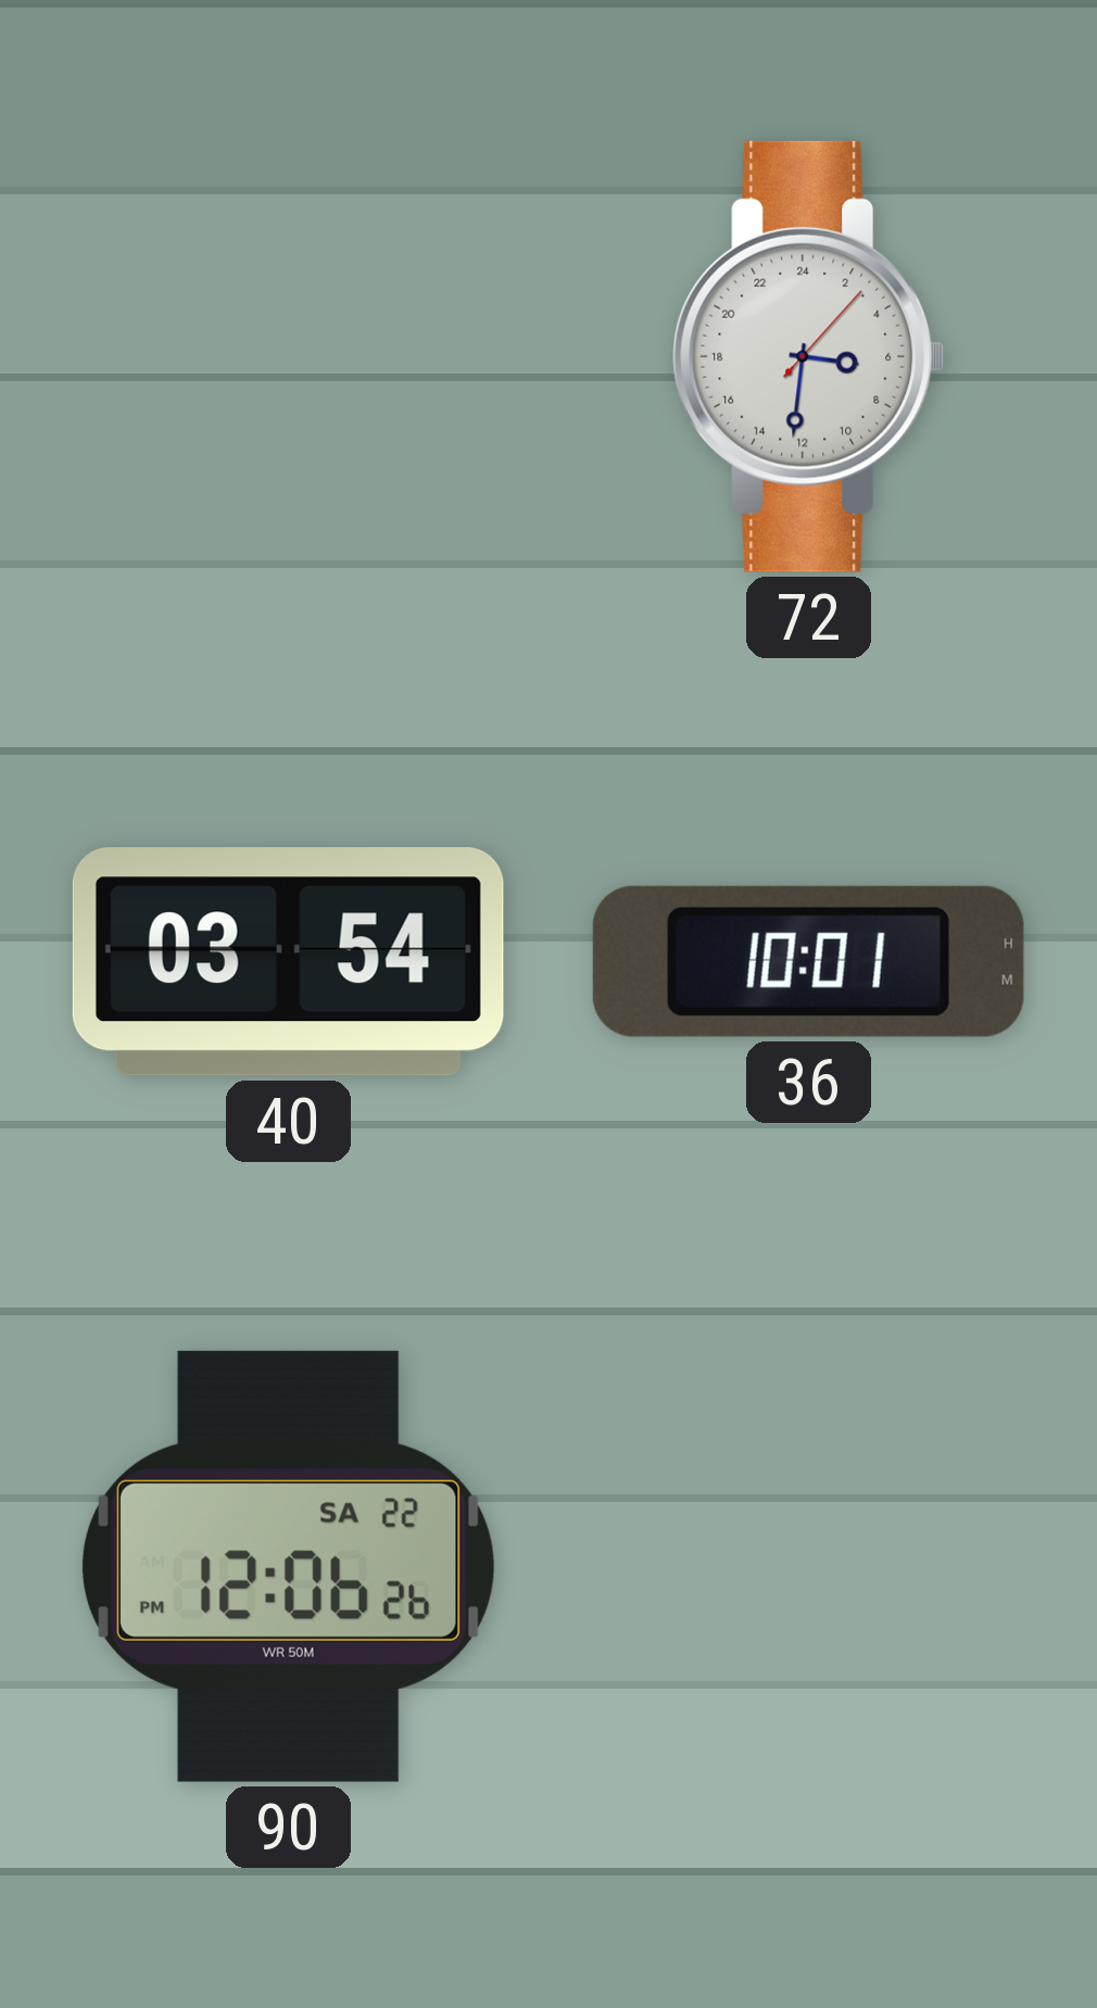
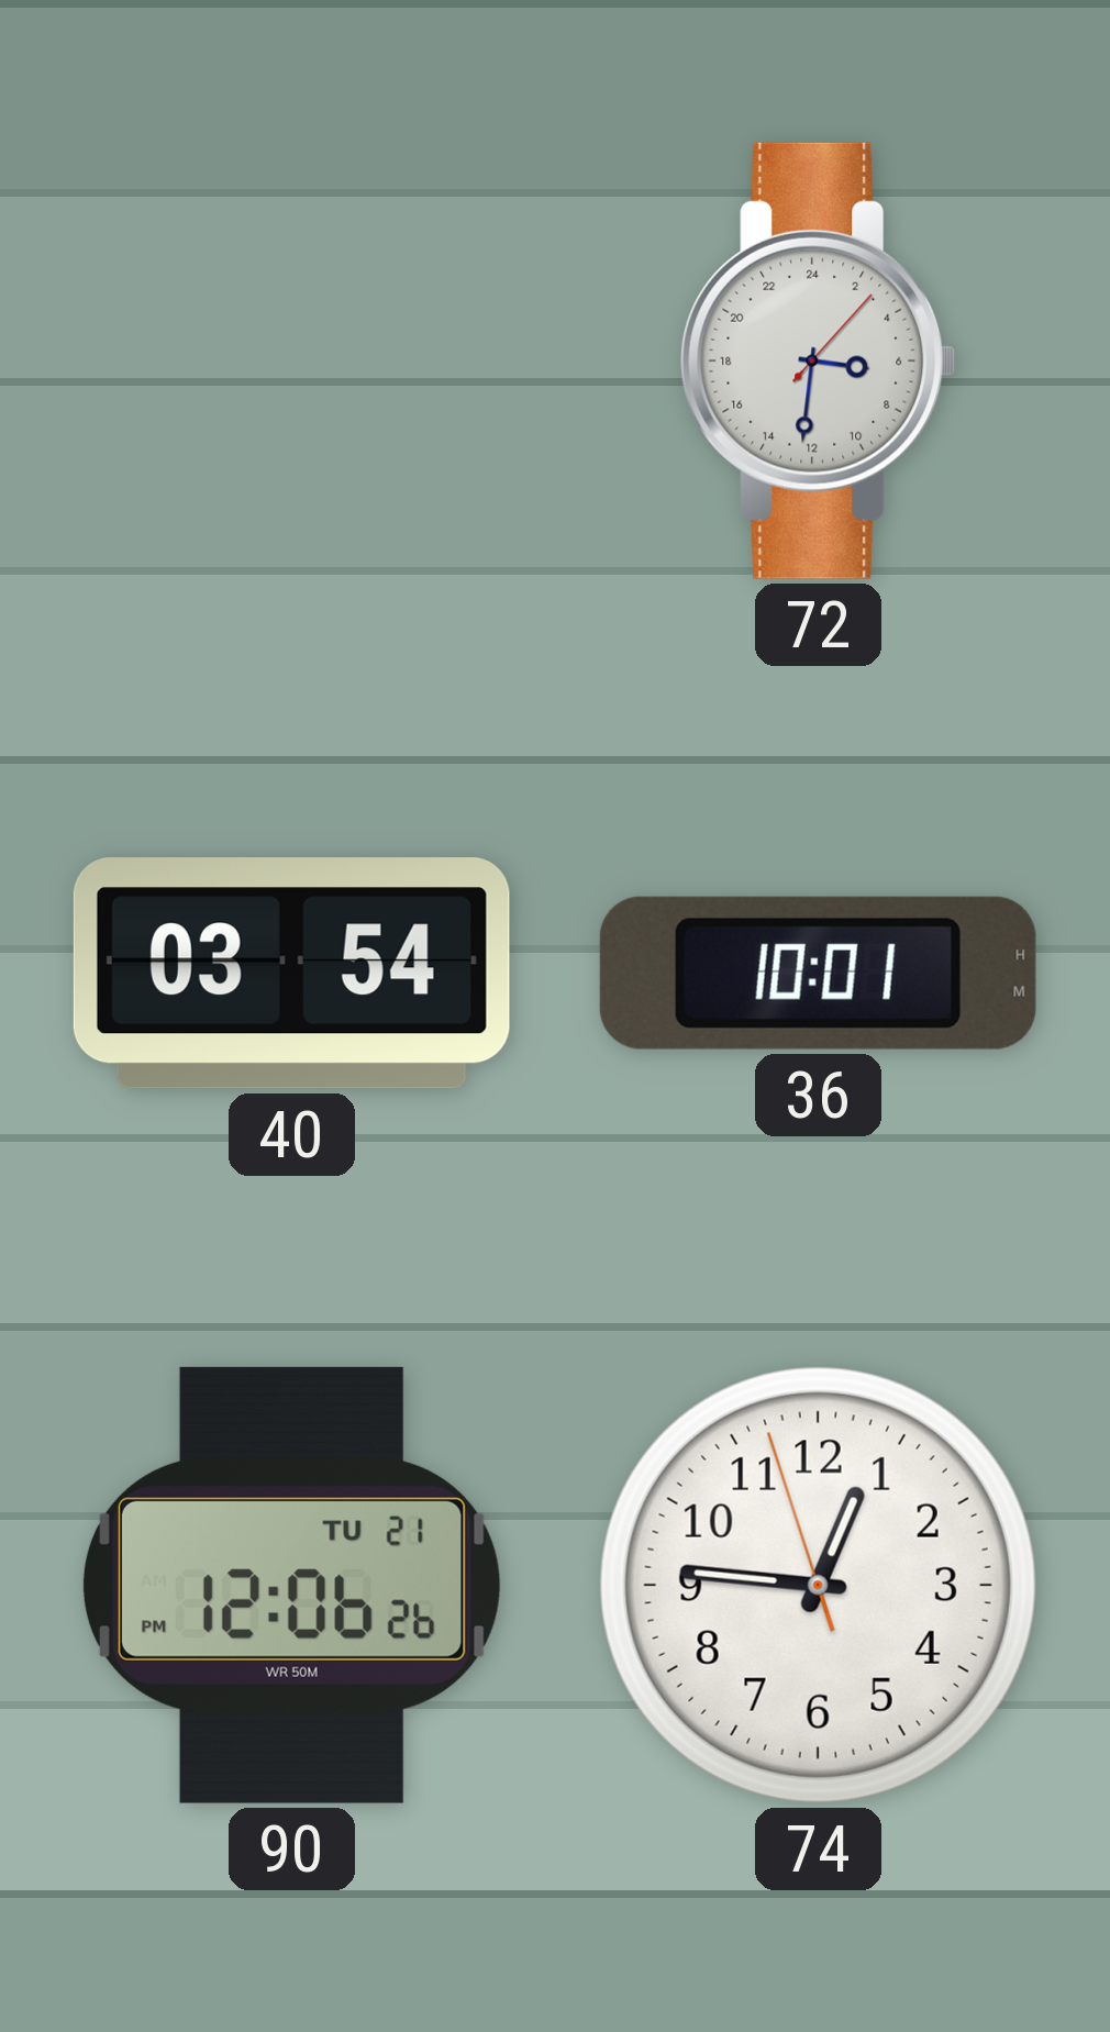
90 date: SA 22 -> TU 21
74: none -> 12:45
